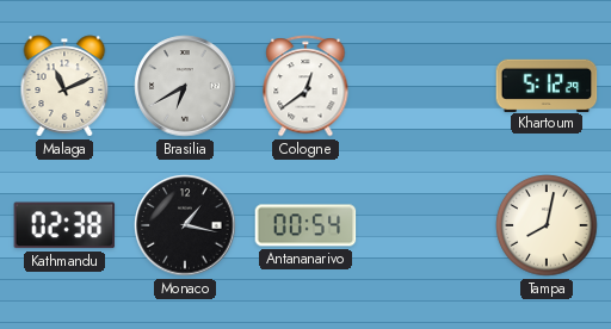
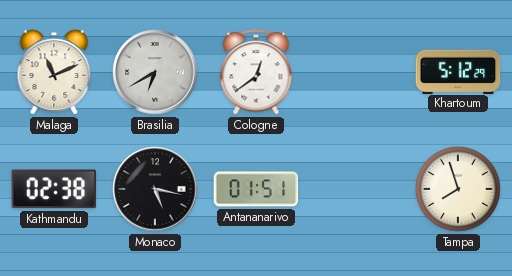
Monaco: 1:17 -> 5:17
Antananarivo: 00:54 -> 01:51
Tampa: 8:02 -> 7:57
